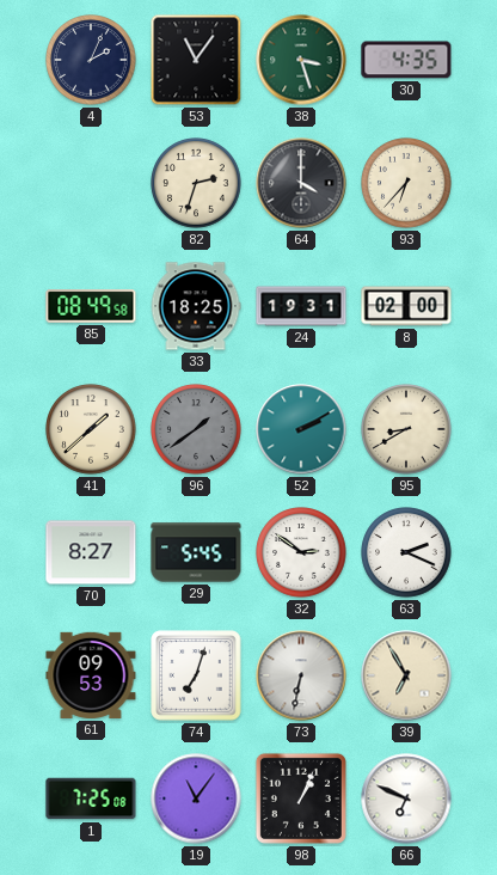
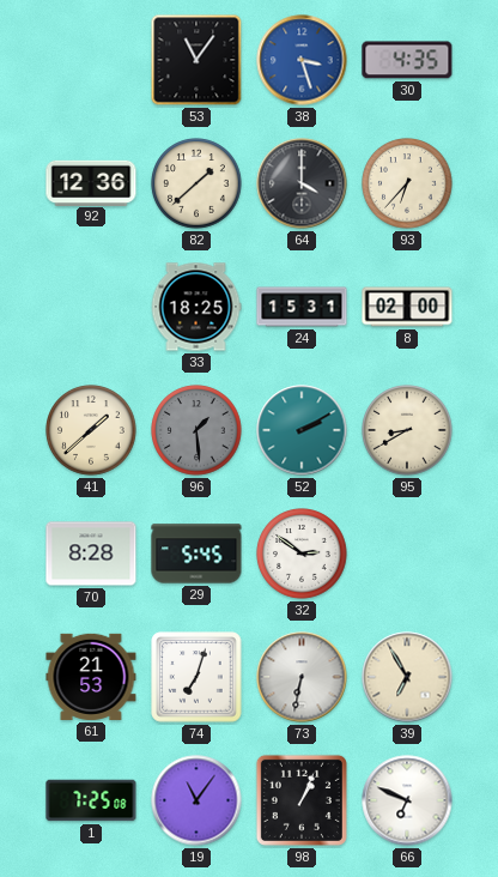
4: 2:04 -> none
38 dial: green -> blue
92: none -> 12:36
82: 2:33 -> 1:38
85: 08:49 -> none
24: 19:31 -> 15:31
96: 1:39 -> 1:29
70: 8:27 -> 8:28
63: 2:19 -> none
61: 09:53 -> 21:53
